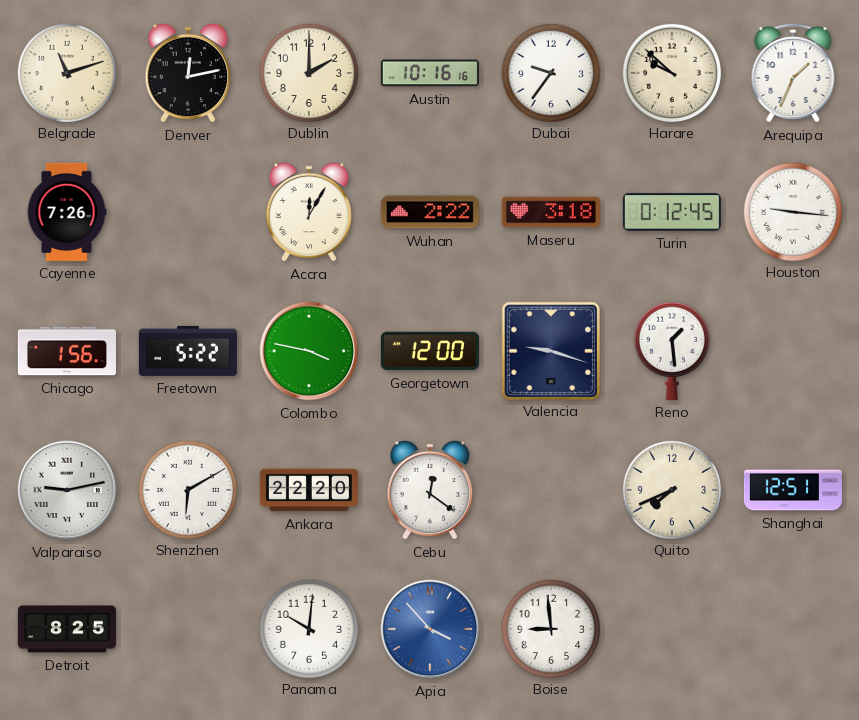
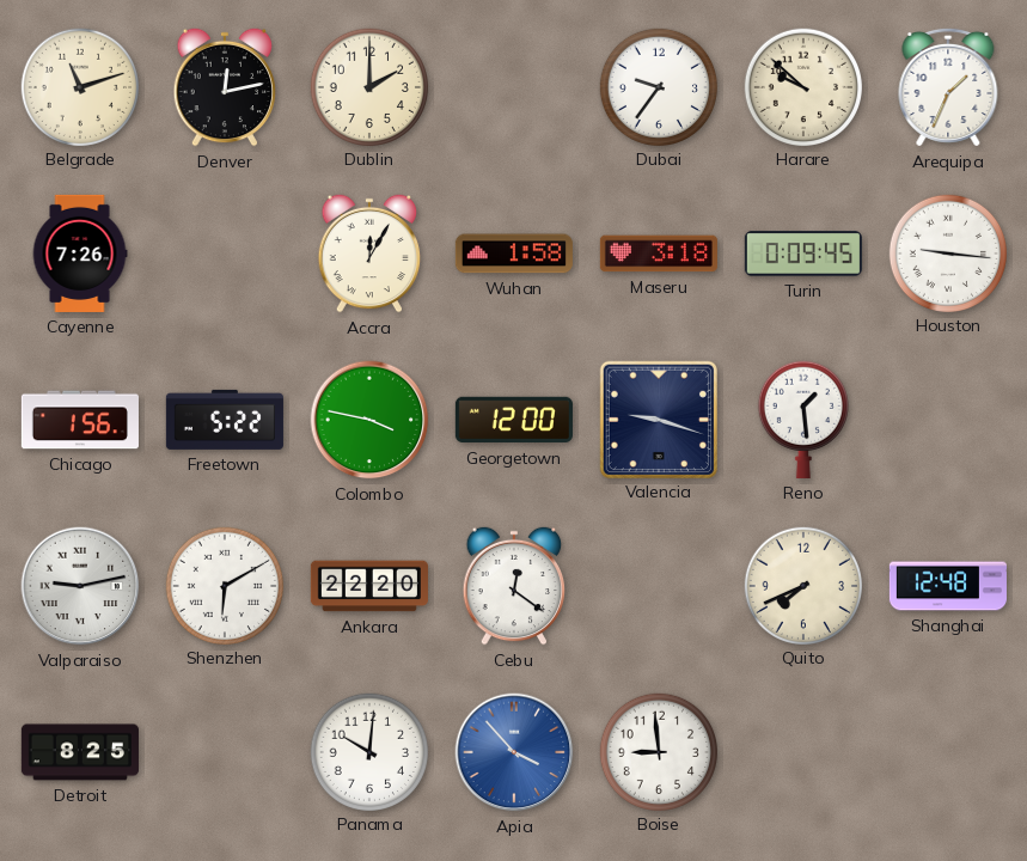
Austin: 10:16 -> none
Wuhan: 2:22 -> 1:58
Turin: 0:12 -> 0:09
Shanghai: 12:51 -> 12:48
